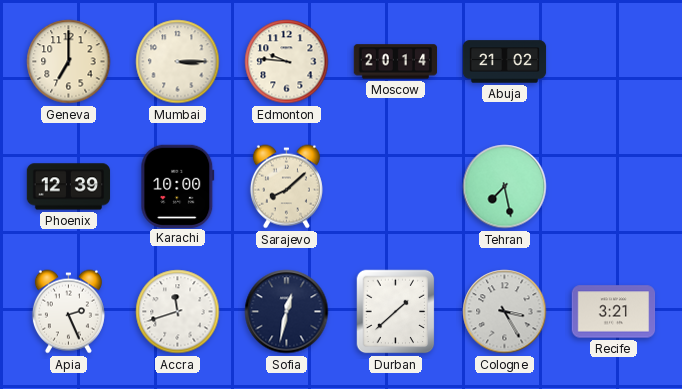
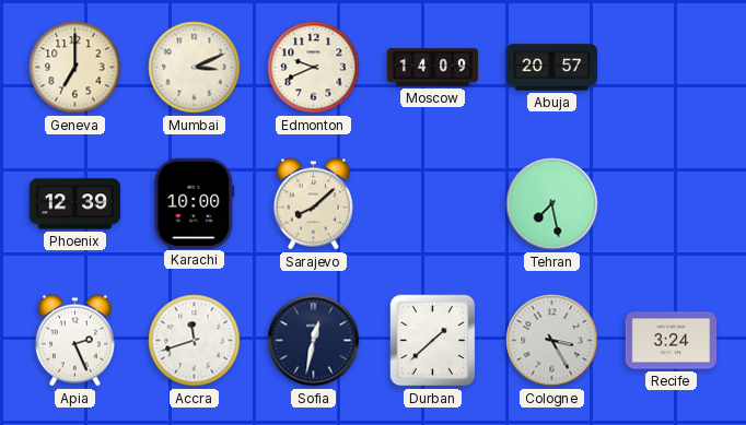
Mumbai: 3:15 -> 3:11
Edmonton: 9:46 -> 9:41
Moscow: 20:14 -> 14:09
Abuja: 21:02 -> 20:57
Recife: 3:21 -> 3:24
